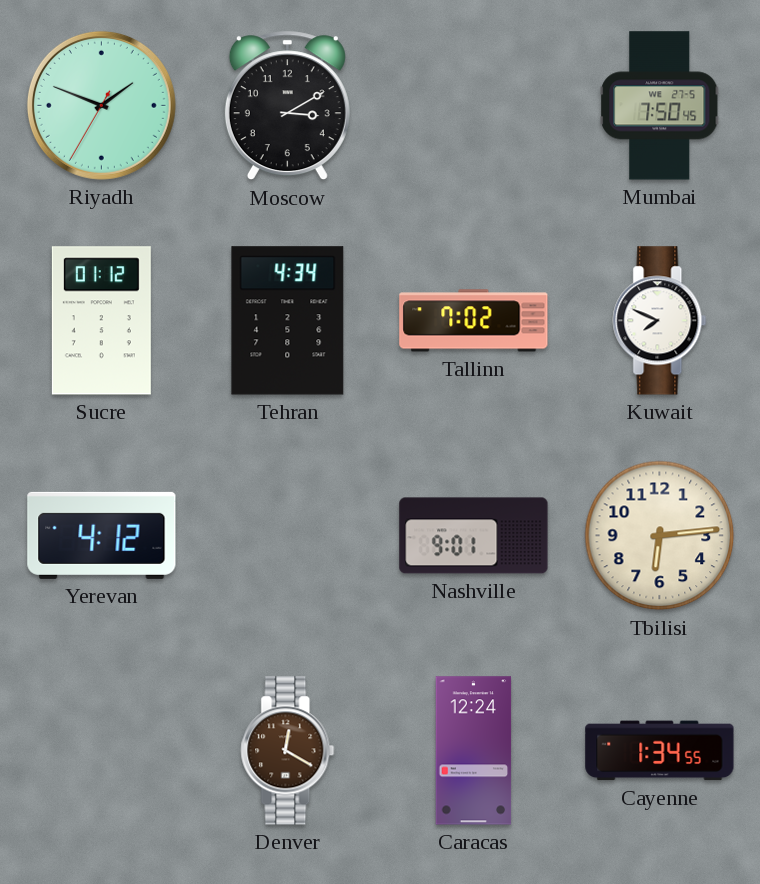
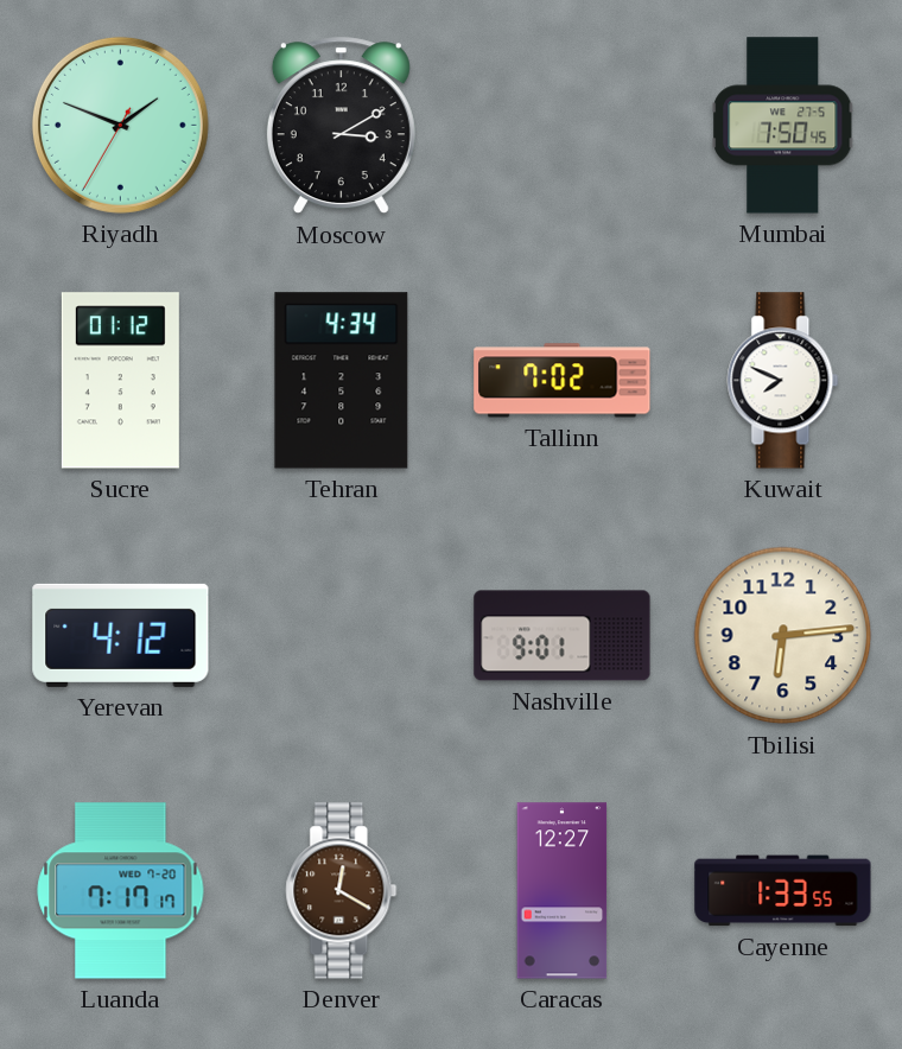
Luanda: none -> 7:17
Caracas: 12:24 -> 12:27
Cayenne: 1:34 -> 1:33
